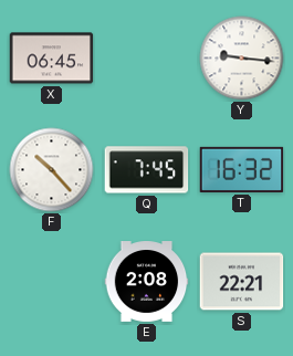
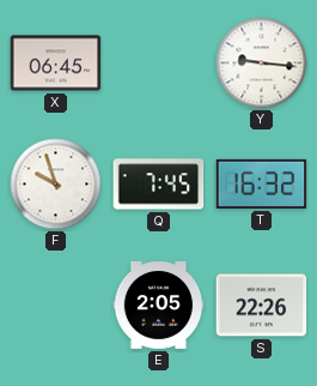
F: 10:23 -> 9:57
E: 2:08 -> 2:05
S: 22:21 -> 22:26
